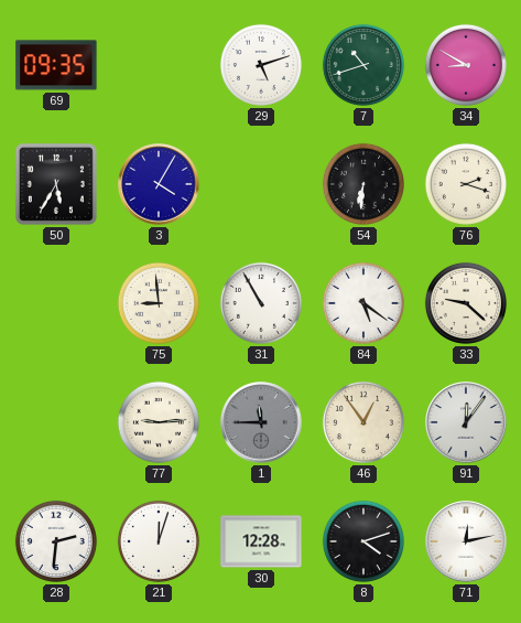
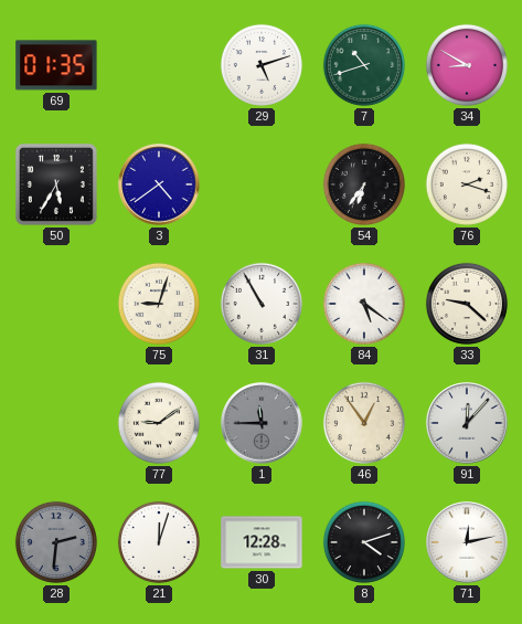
69: 09:35 -> 01:35
3: 4:05 -> 4:39
54: 6:31 -> 6:36
75: 8:59 -> 9:03
77: 9:14 -> 9:09
91: 12:06 -> 12:07
28 dial: white -> grey
